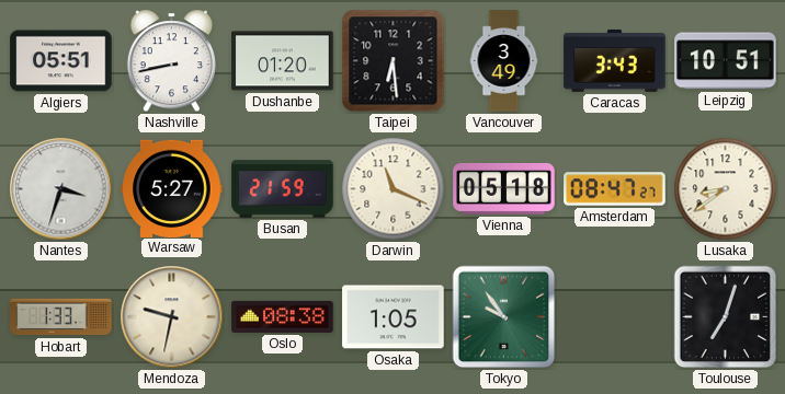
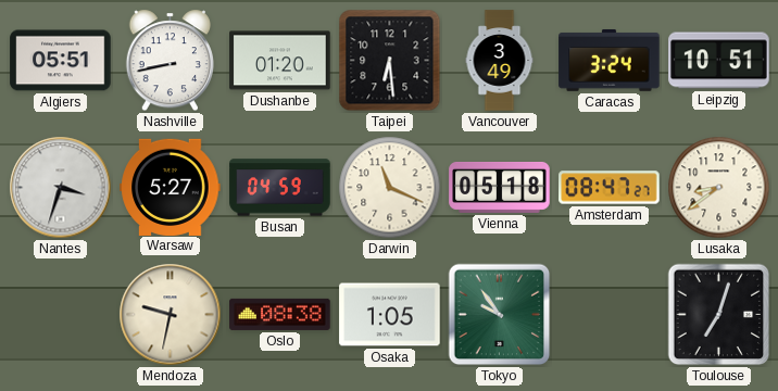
Caracas: 3:43 -> 3:24
Busan: 21:59 -> 04:59
Hobart: 1:33 -> none
